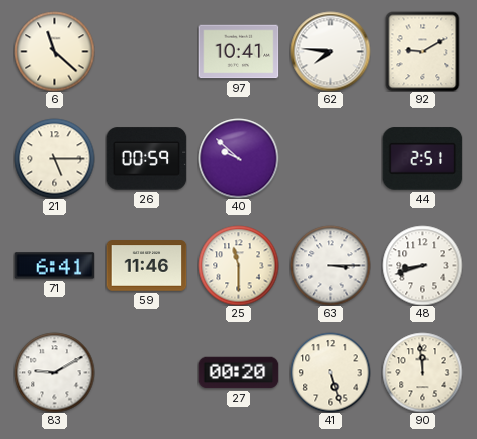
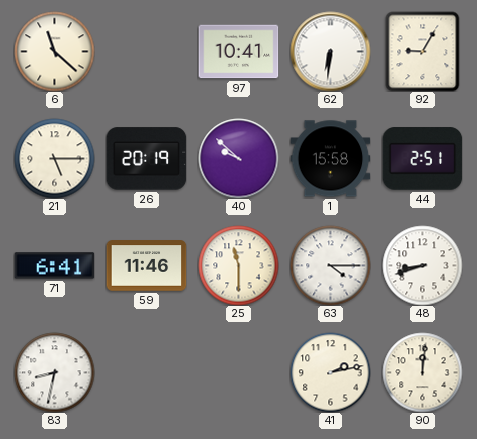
62: 7:46 -> 6:31
92: 9:10 -> 9:05
26: 00:59 -> 20:19
1: none -> 15:58
63: 3:15 -> 4:15
83: 9:10 -> 8:32
27: 00:20 -> none
41: 5:27 -> 2:13
90: 11:59 -> 12:01
